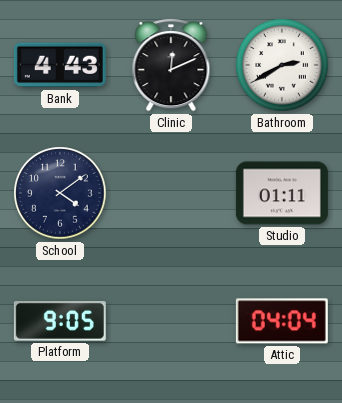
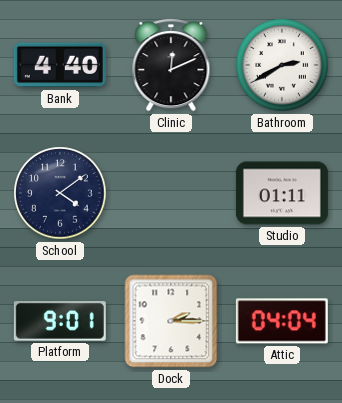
Bank: 4:43 -> 4:40
Platform: 9:05 -> 9:01
Dock: none -> 2:15
